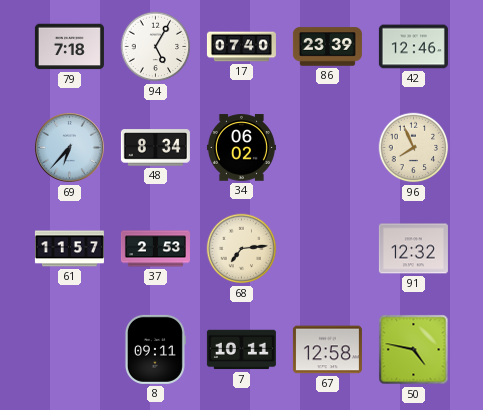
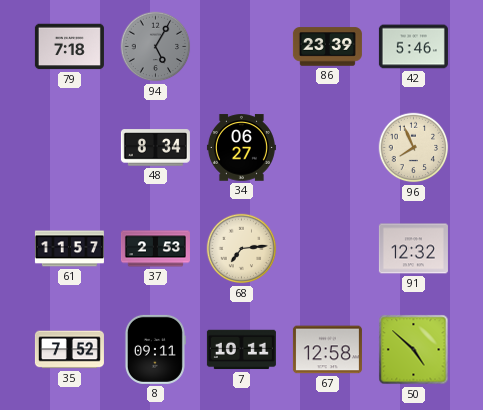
94 dial: white -> grey
17: 07:40 -> none
42: 12:46 -> 5:46
69: 6:37 -> none
34: 06:02 -> 06:27
35: none -> 7:52
50: 4:47 -> 4:52
